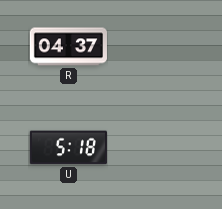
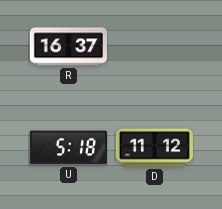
R: 04:37 -> 16:37
D: none -> 11:12
